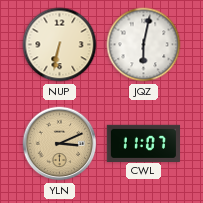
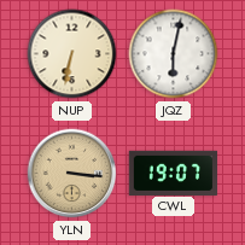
YLN: 3:11 -> 3:16
CWL: 11:07 -> 19:07
